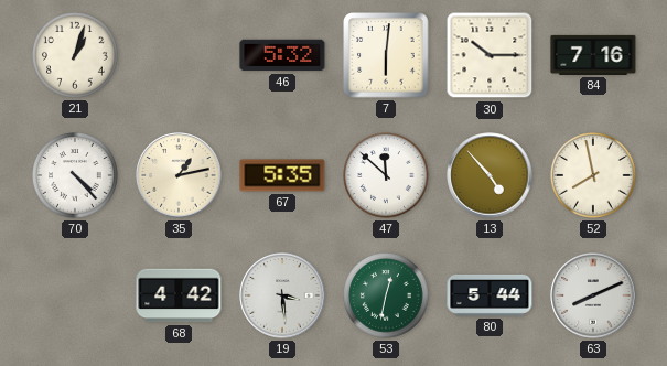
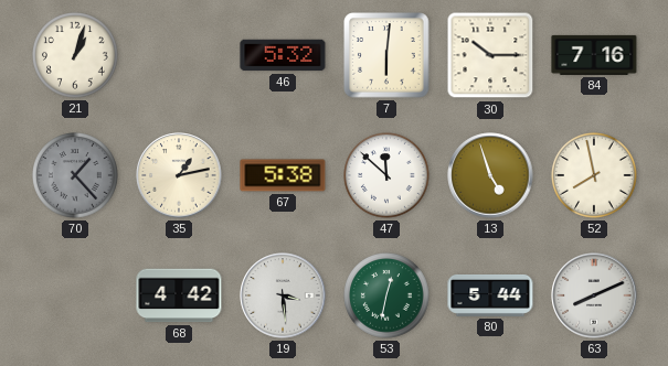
70: 4:23 -> 1:23
70 dial: white -> grey
67: 5:35 -> 5:38
13: 4:53 -> 4:57
